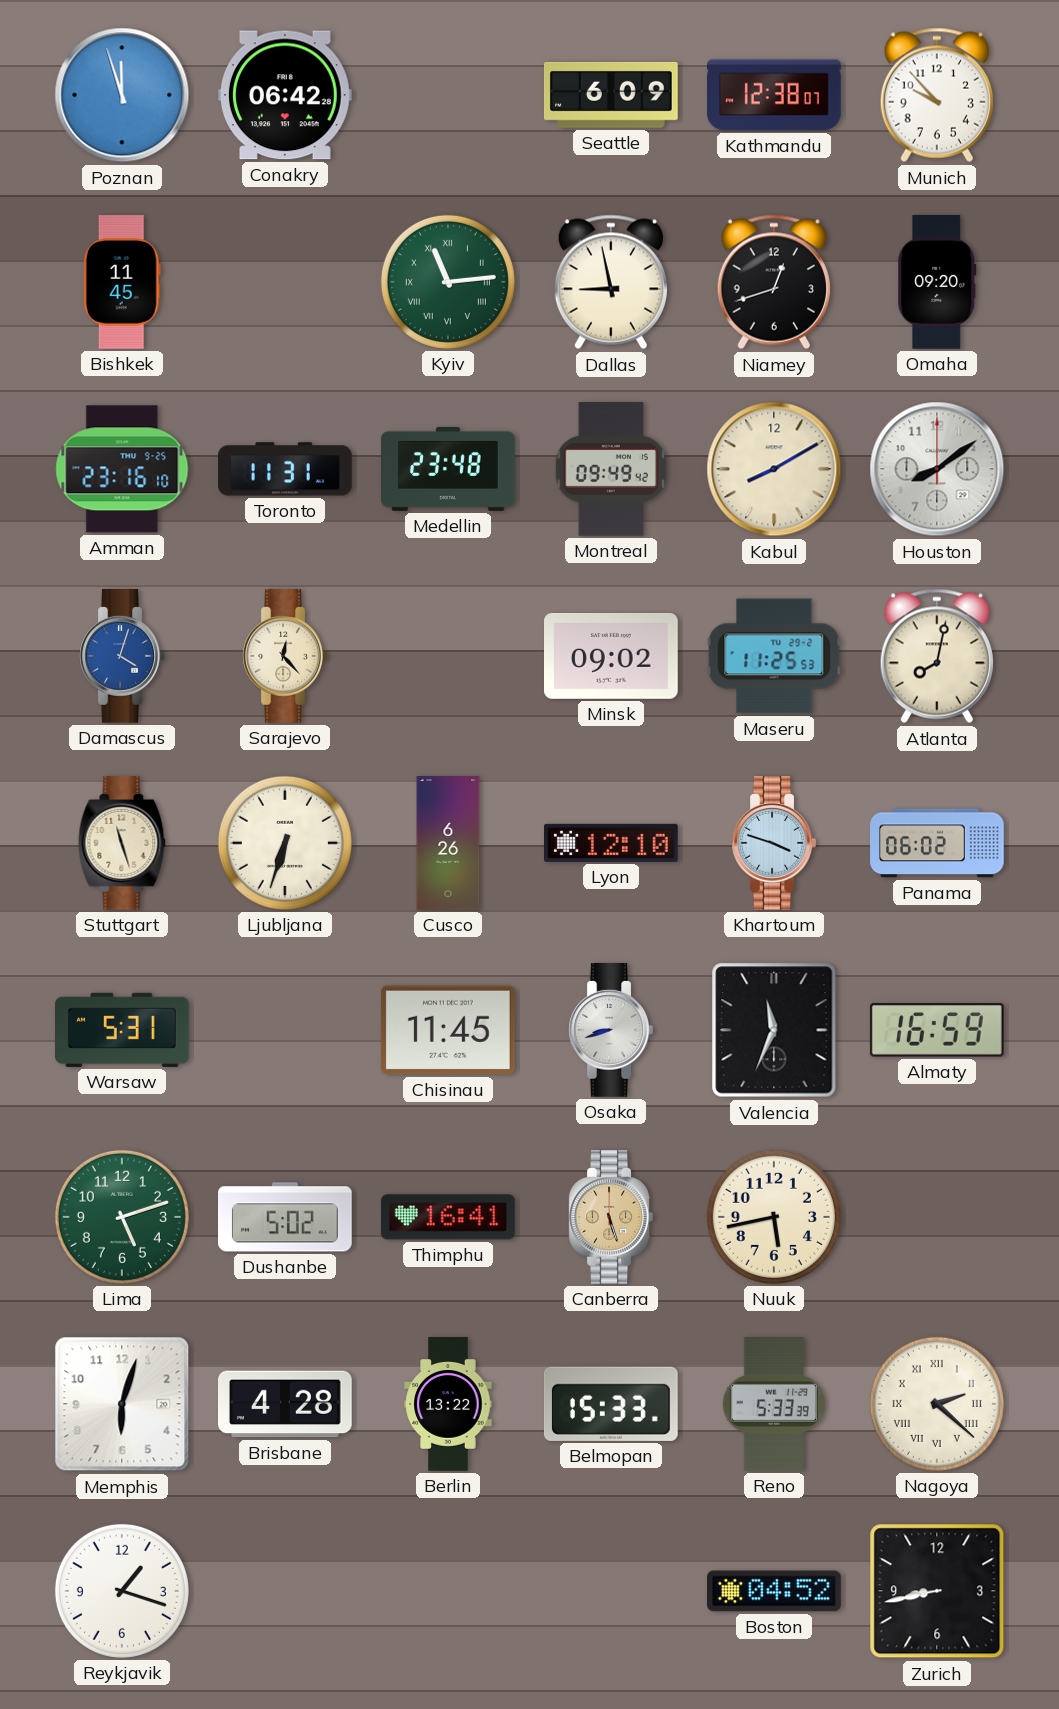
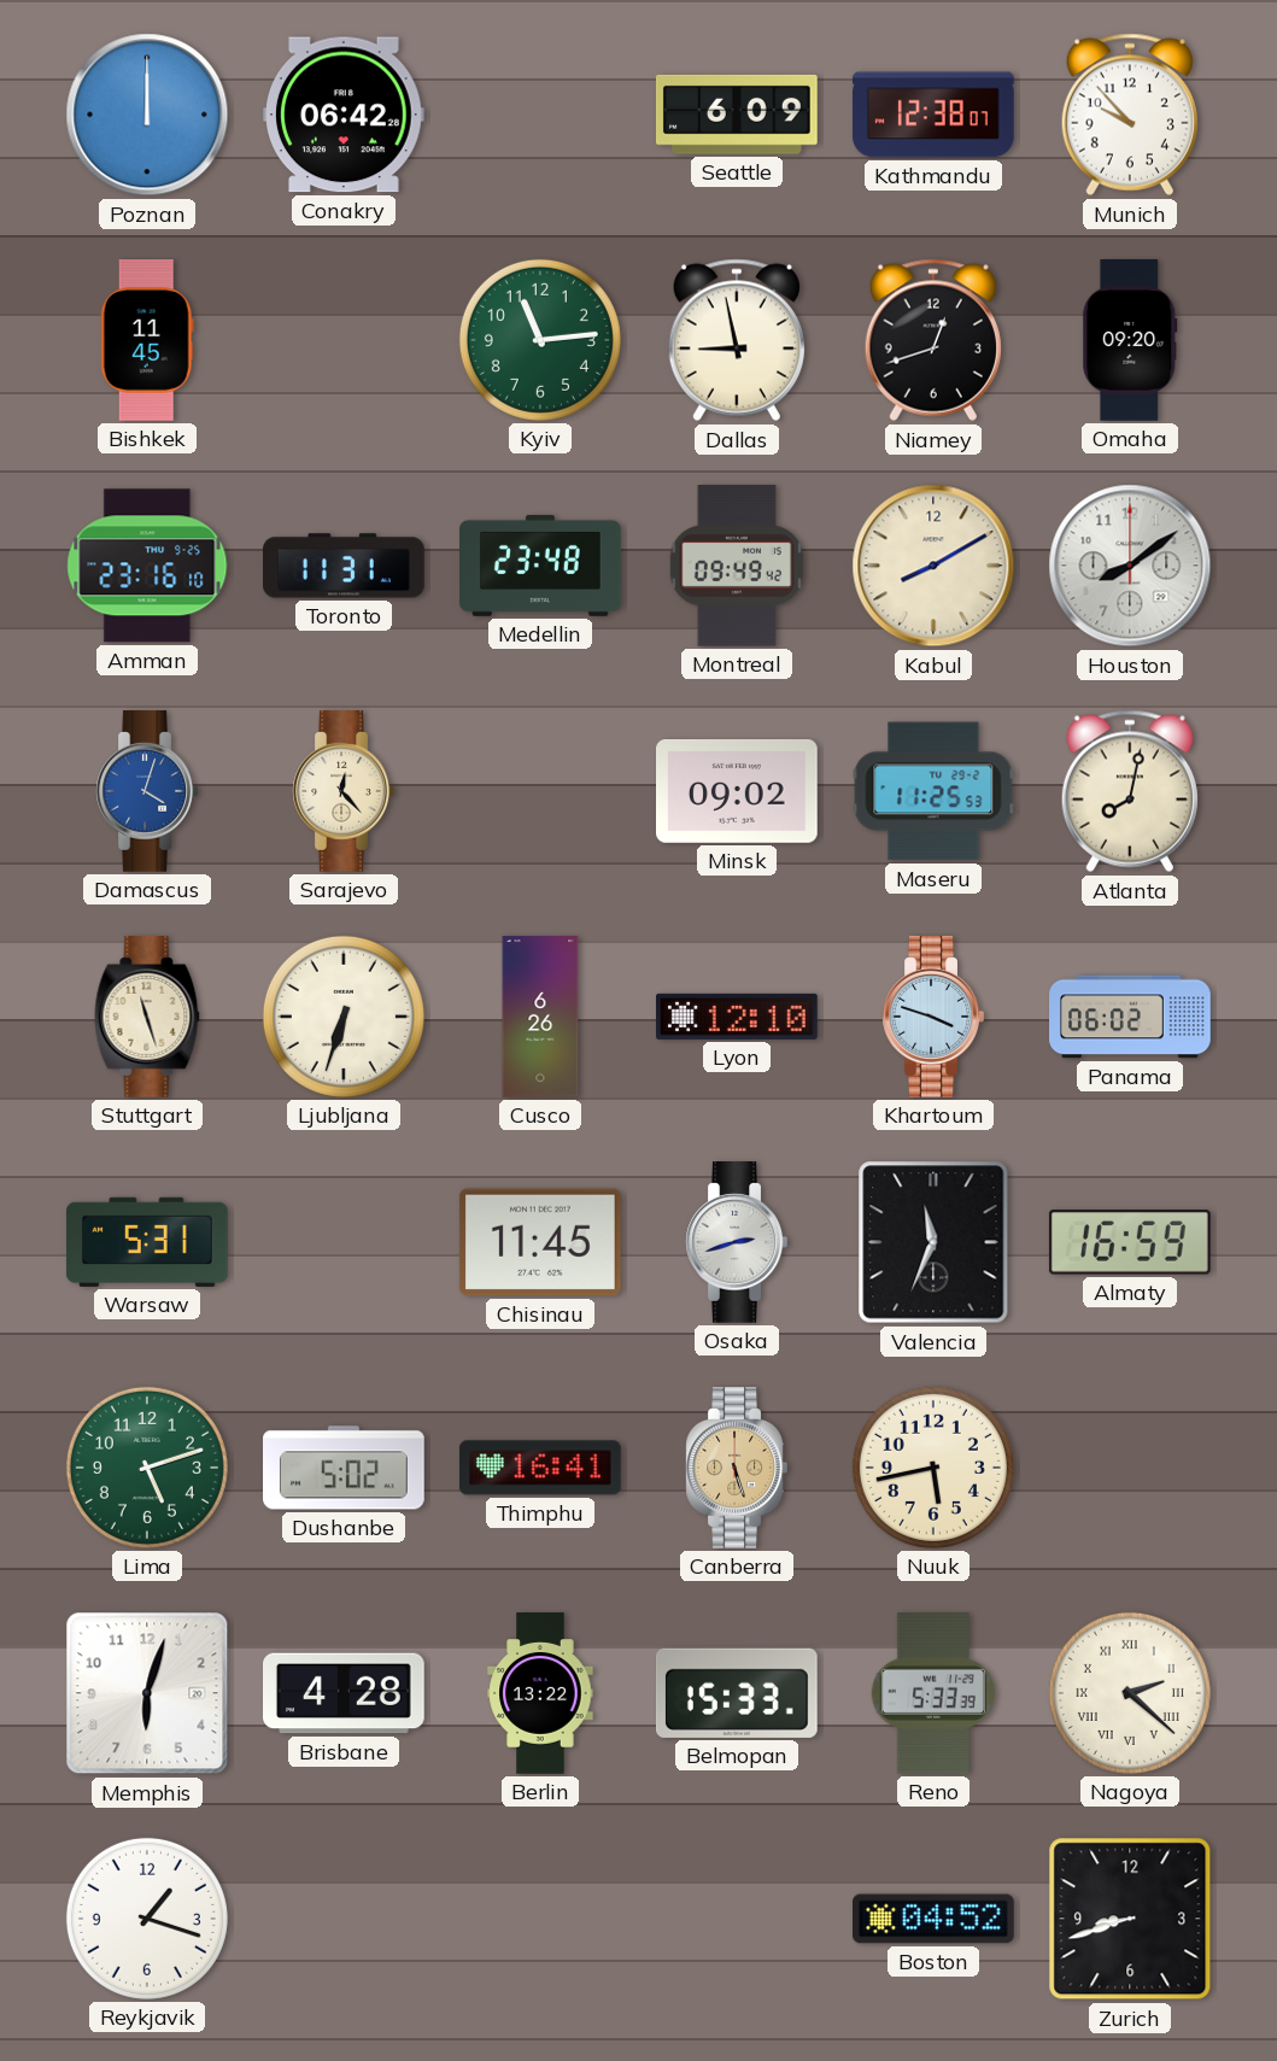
Poznan: 11:57 -> 12:00
Kyiv numerals: Roman -> Arabic
Osaka: 8:42 -> 2:42
Zurich: 8:43 -> 8:42
